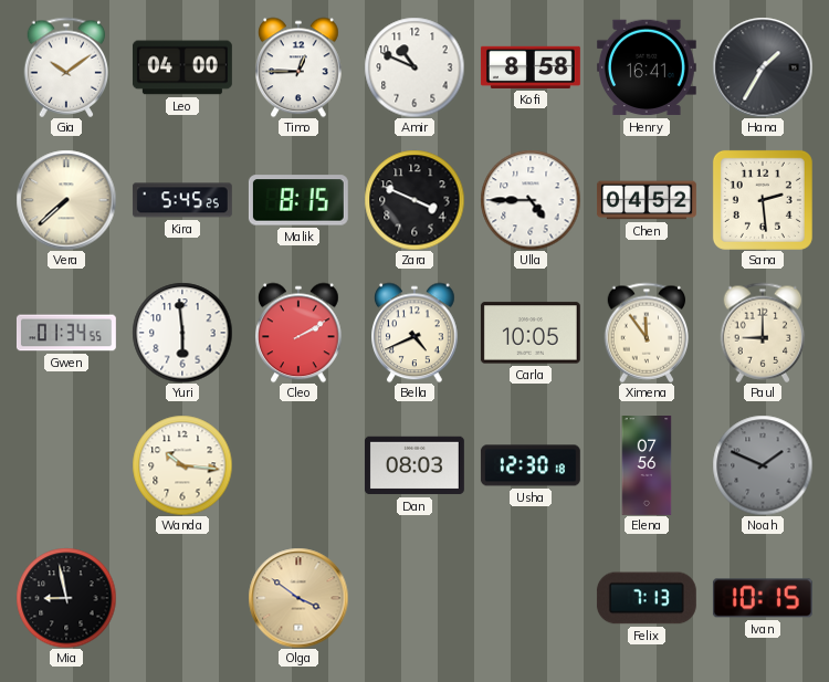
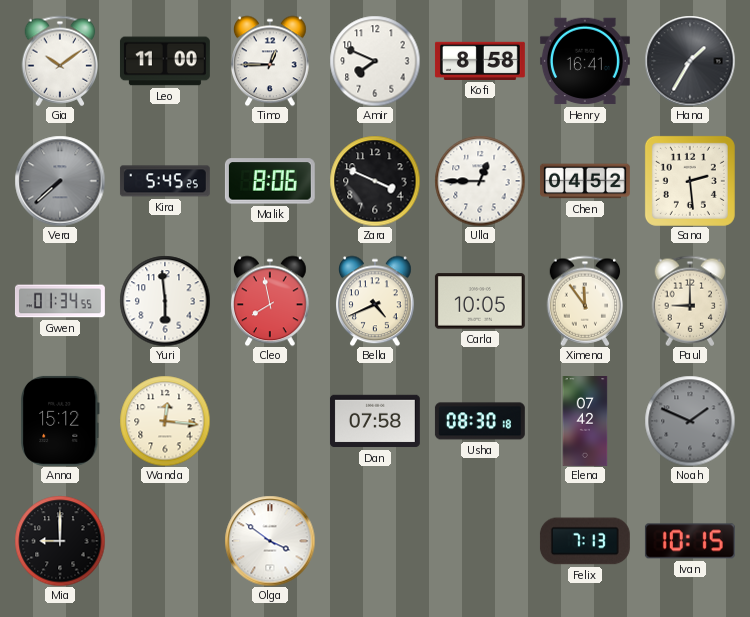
Leo: 04:00 -> 11:00
Amir: 10:49 -> 7:49
Vera dial: cream -> grey
Malik: 8:15 -> 8:06
Ulla: 4:45 -> 12:45
Cleo: 2:10 -> 7:58
Anna: none -> 15:12
Wanda: 10:16 -> 12:16
Dan: 08:03 -> 07:58
Usha: 12:30 -> 08:30
Elena: 07:56 -> 07:42
Mia: 8:58 -> 9:00
Olga dial: champagne -> white
